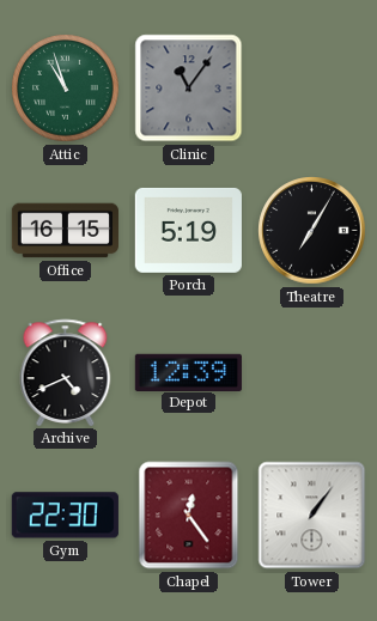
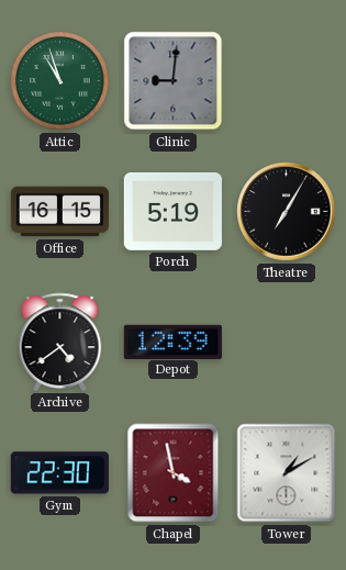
Clinic: 11:06 -> 9:01
Archive: 4:41 -> 4:39
Chapel: 12:24 -> 3:58
Tower: 1:06 -> 1:10
